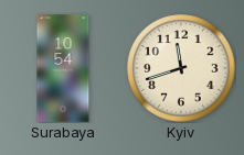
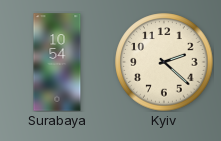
Kyiv: 11:42 -> 2:22
